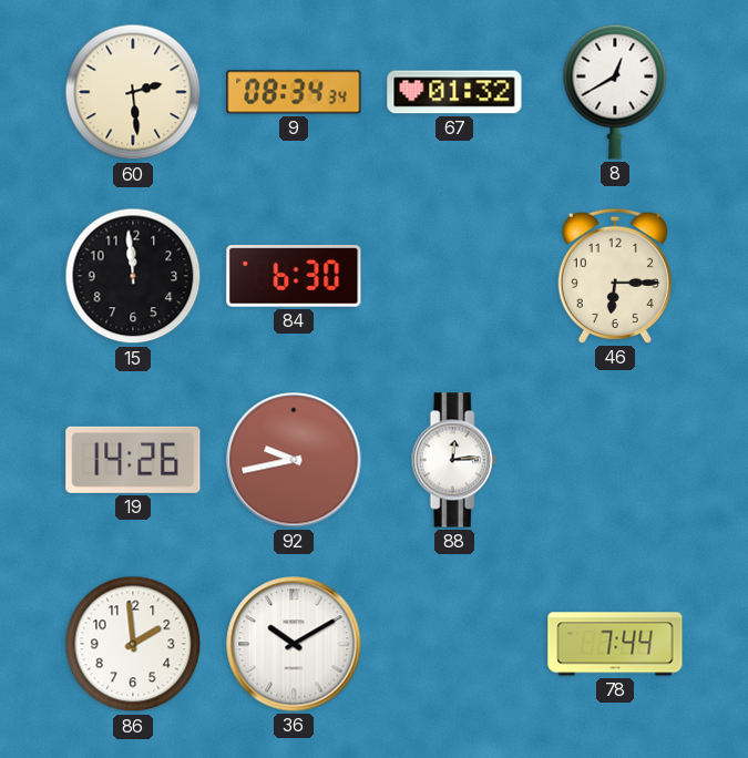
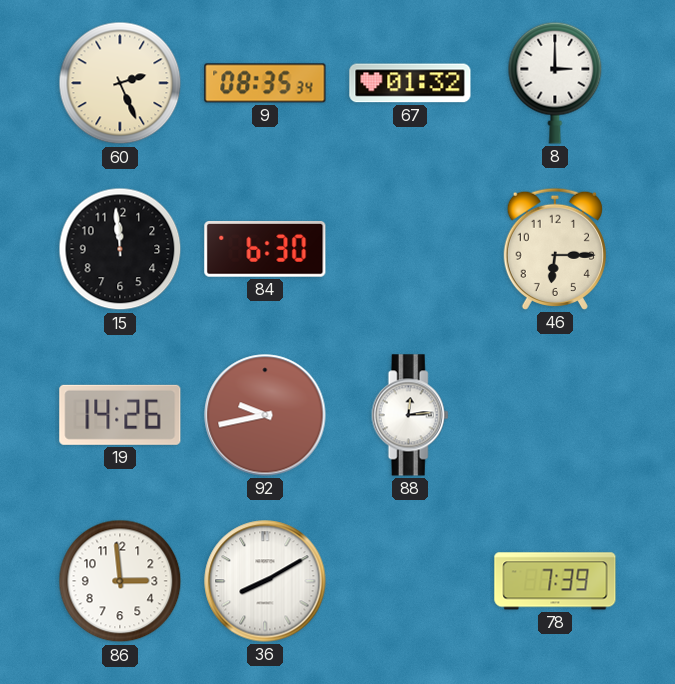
60: 2:29 -> 2:26
9: 08:34 -> 08:35
8: 12:40 -> 3:00
86: 1:59 -> 2:59
36: 10:10 -> 8:10
78: 7:44 -> 7:39
